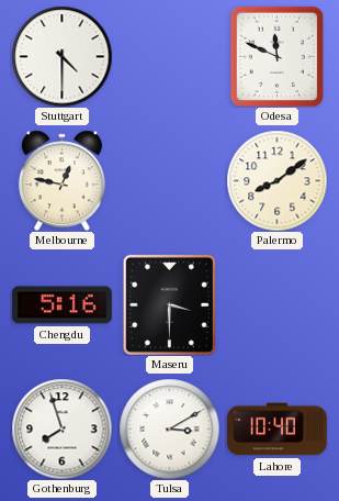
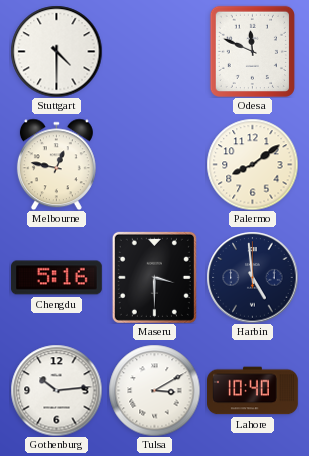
Harbin: none -> 4:59
Gothenburg: 7:57 -> 10:14
